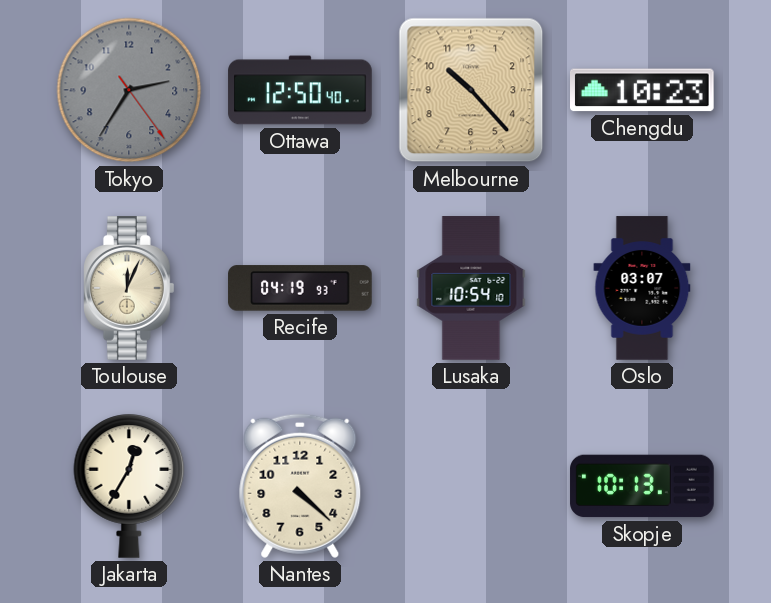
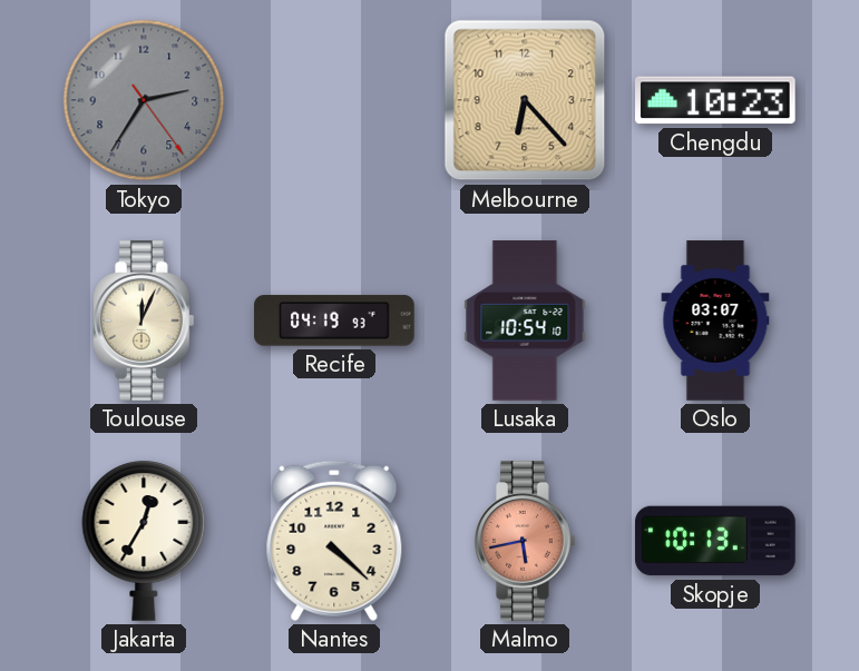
Ottawa: 12:50 -> none
Melbourne: 10:23 -> 6:23
Malmo: none -> 5:43
